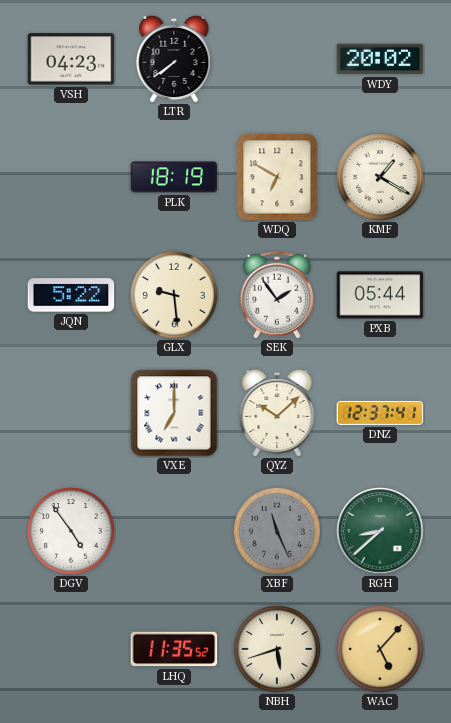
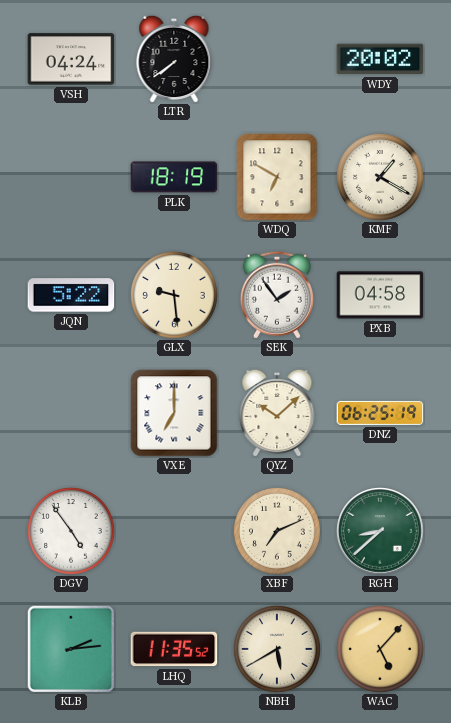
VSH: 04:23 -> 04:24
PXB: 05:44 -> 04:58
DNZ: 12:37 -> 06:25
XBF: 11:26 -> 7:11
XBF dial: grey -> cream
KLB: none -> 2:14
NBH: 5:42 -> 5:40
